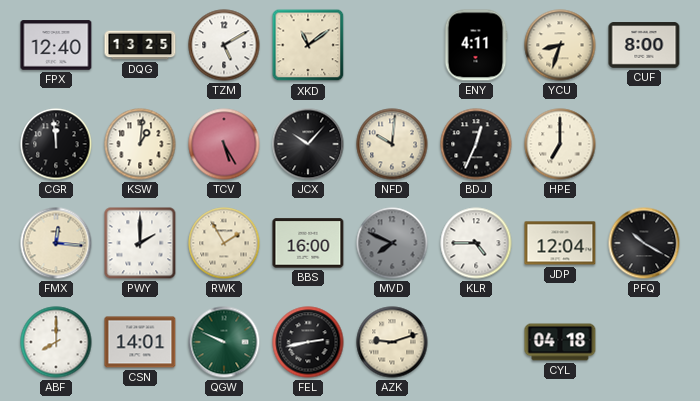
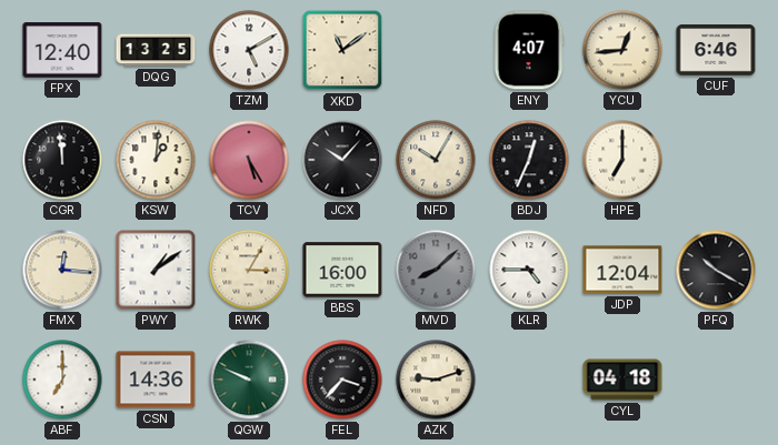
ENY: 4:11 -> 4:07
YCU: 8:33 -> 12:44
CUF: 8:00 -> 6:46
NFD: 10:01 -> 10:05
PWY: 2:00 -> 1:09
RWK: 1:55 -> 3:05
MVD: 7:49 -> 8:08
ABF: 8:00 -> 7:00
CSN: 14:01 -> 14:36
FEL: 2:43 -> 3:37
